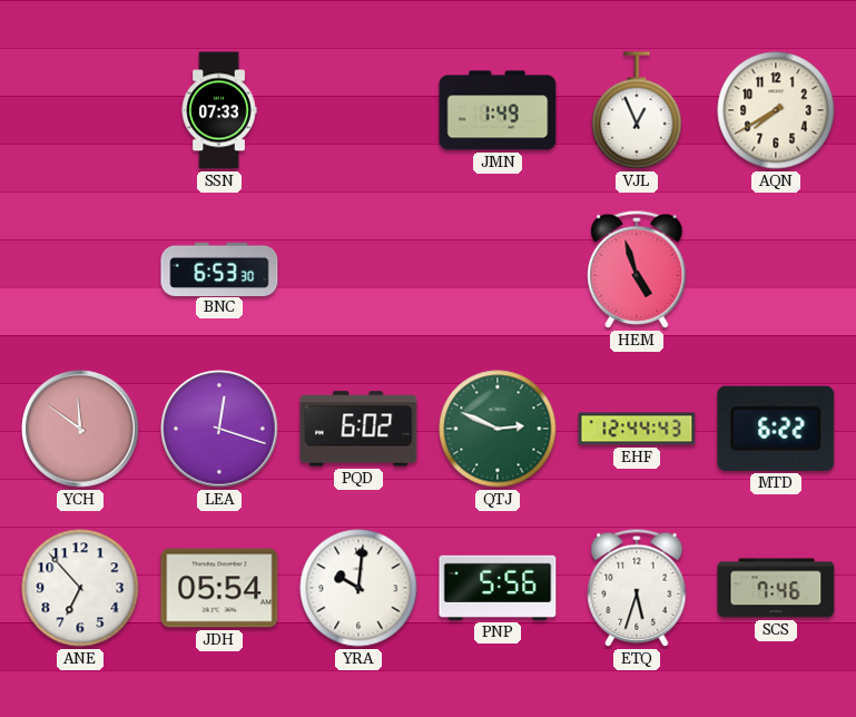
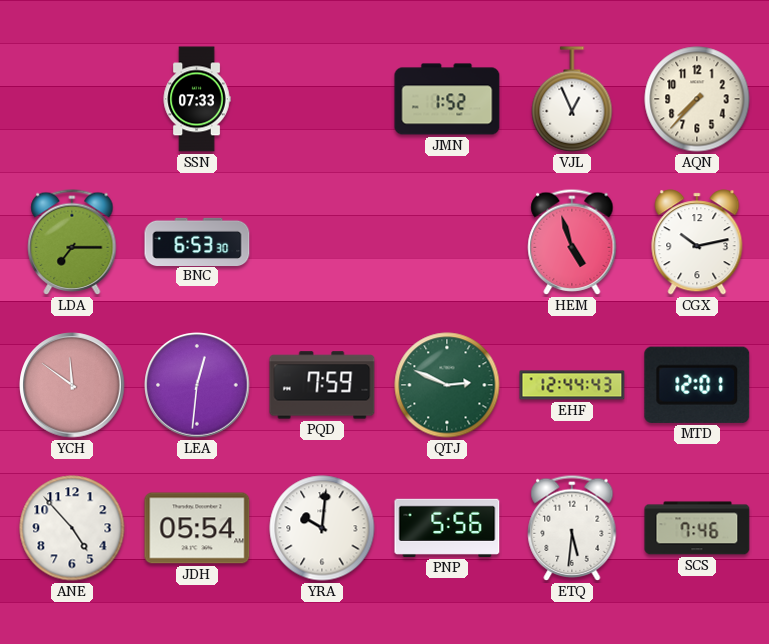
JMN: 1:49 -> 1:52
AQN: 7:40 -> 7:37
LDA: none -> 7:15
CGX: none -> 10:13
LEA: 12:18 -> 12:31
PQD: 6:02 -> 7:59
MTD: 6:22 -> 12:01
ANE: 6:53 -> 4:53
ETQ: 5:33 -> 5:31
